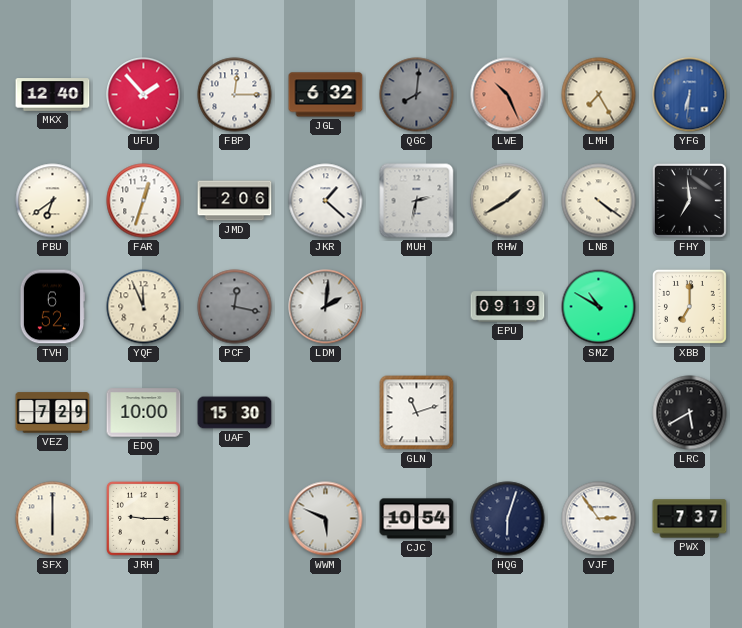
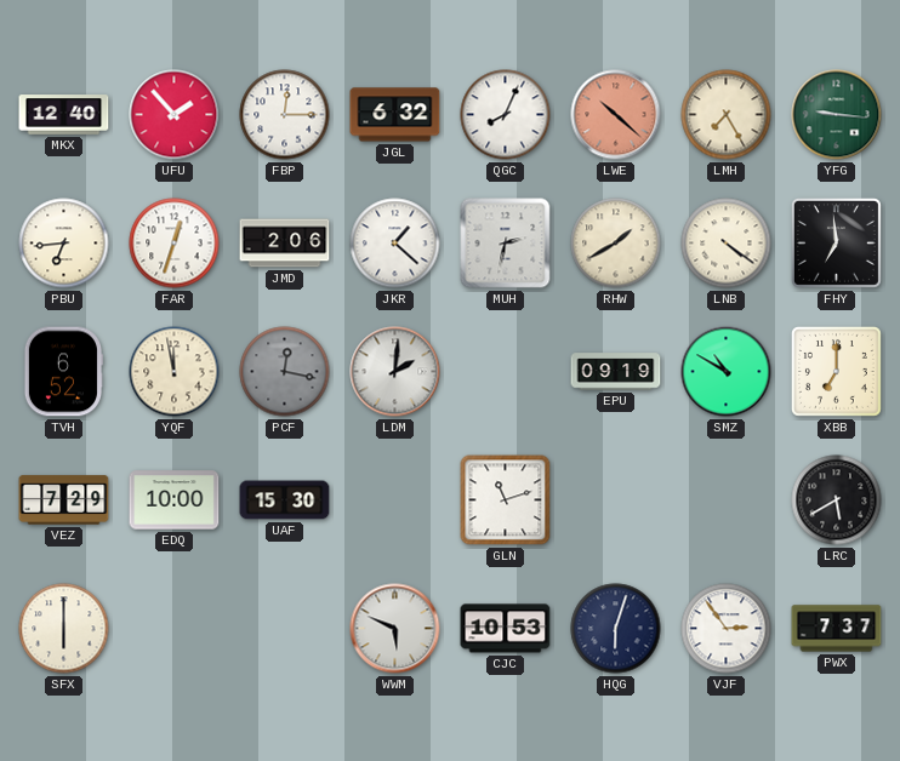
QGC: 8:01 -> 8:04
QGC dial: grey -> white
LWE: 10:26 -> 10:22
YFG: 6:31 -> 9:16
YFG dial: blue -> green
PBU: 6:39 -> 6:44
YQF: 11:56 -> 11:58
JRH: 9:15 -> none
CJC: 10:54 -> 10:53
